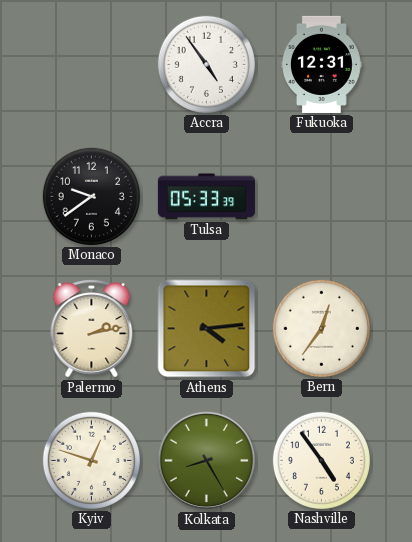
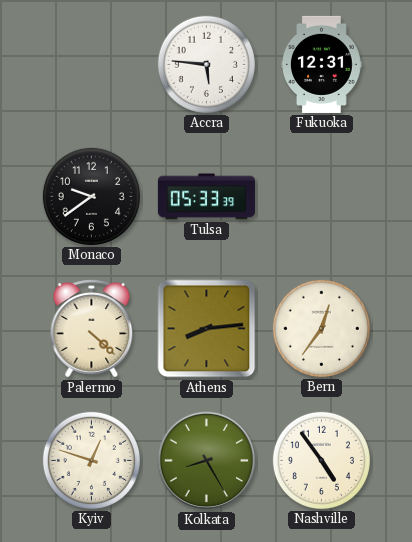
Accra: 4:54 -> 5:46
Palermo: 2:13 -> 4:22
Athens: 4:14 -> 8:14
